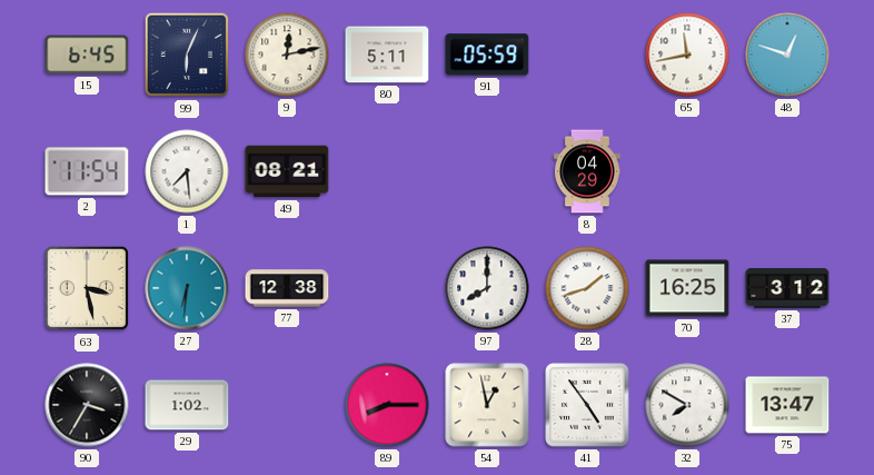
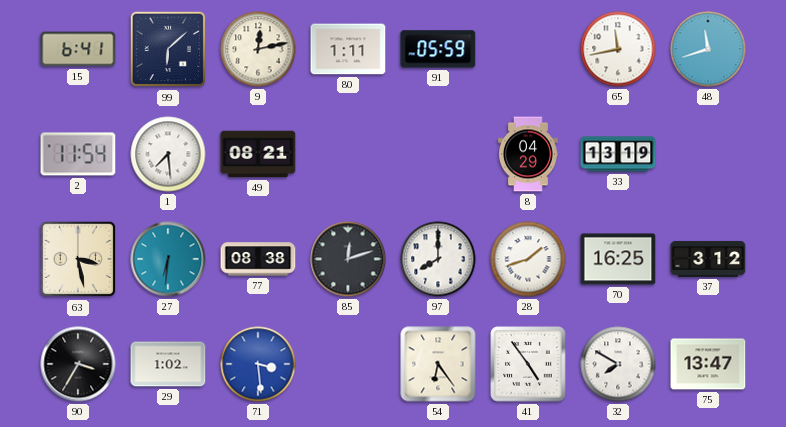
15: 6:45 -> 6:41
99: 6:04 -> 6:08
80: 5:11 -> 1:11
48: 12:48 -> 11:42
33: none -> 13:19
77: 12:38 -> 08:38
85: none -> 12:12
71: none -> 3:29
89: 8:15 -> none
54: 12:58 -> 6:24
